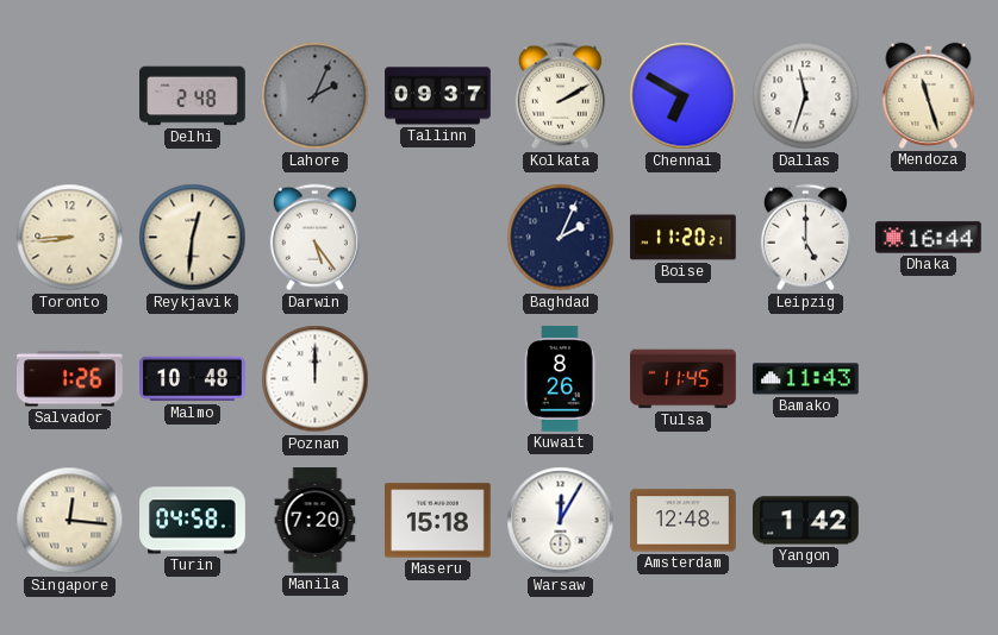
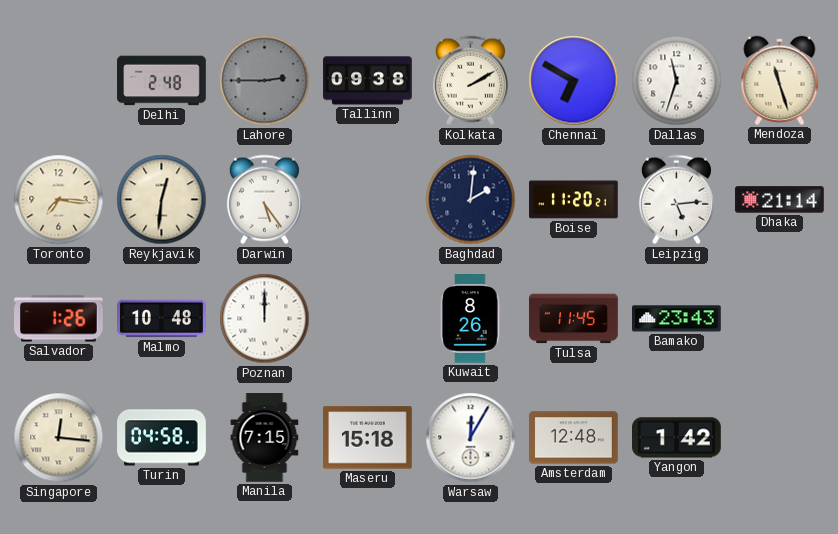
Lahore: 2:04 -> 2:45
Tallinn: 09:37 -> 09:38
Toronto: 8:44 -> 7:16
Baghdad: 2:04 -> 2:01
Leipzig: 5:00 -> 5:14
Dhaka: 16:44 -> 21:14
Bamako: 11:43 -> 23:43
Manila: 7:20 -> 7:15
